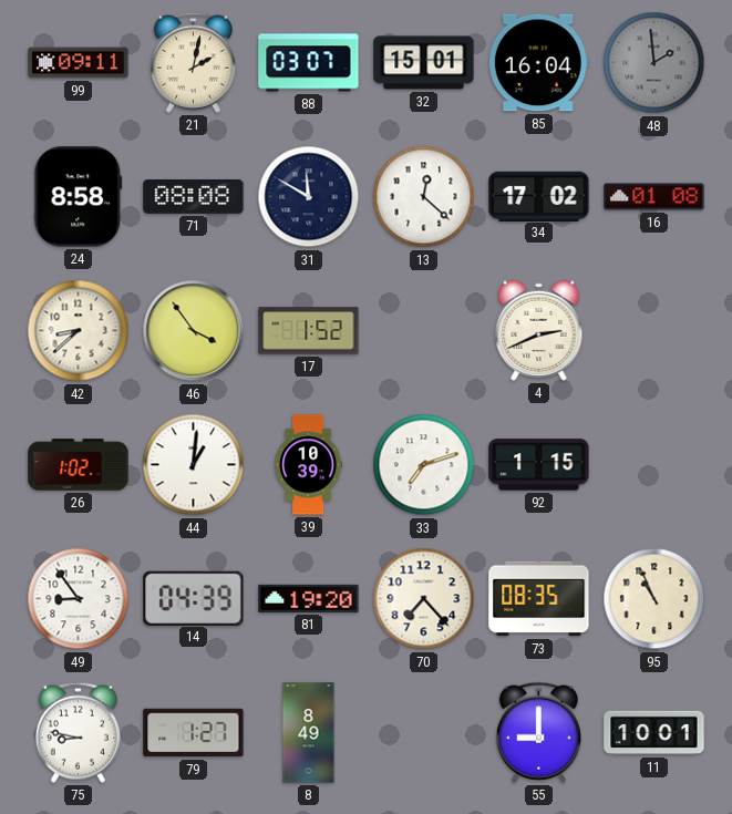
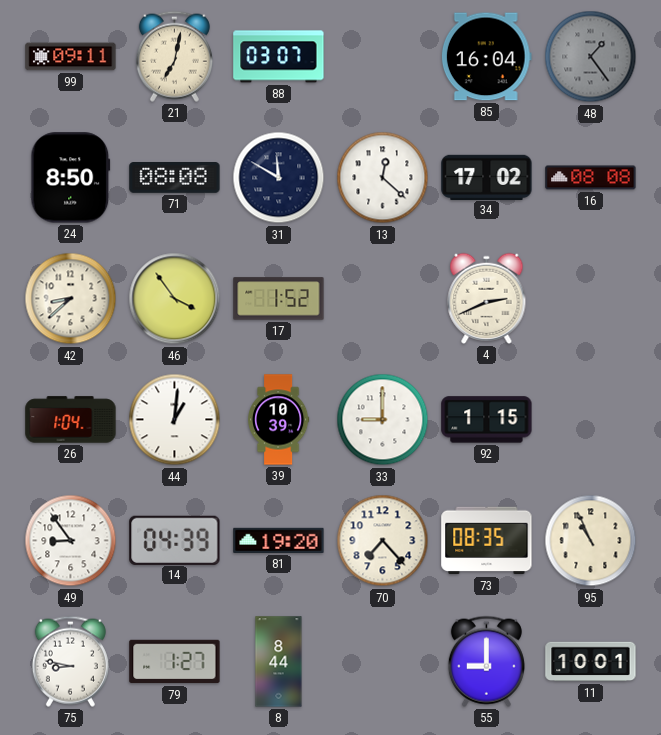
21: 2:02 -> 7:02
32: 15:01 -> none
48: 1:59 -> 1:24
24: 8:58 -> 8:50
16: 01:08 -> 08:08
26: 1:02 -> 1:04
33: 7:12 -> 9:00
8: 8:49 -> 8:44
